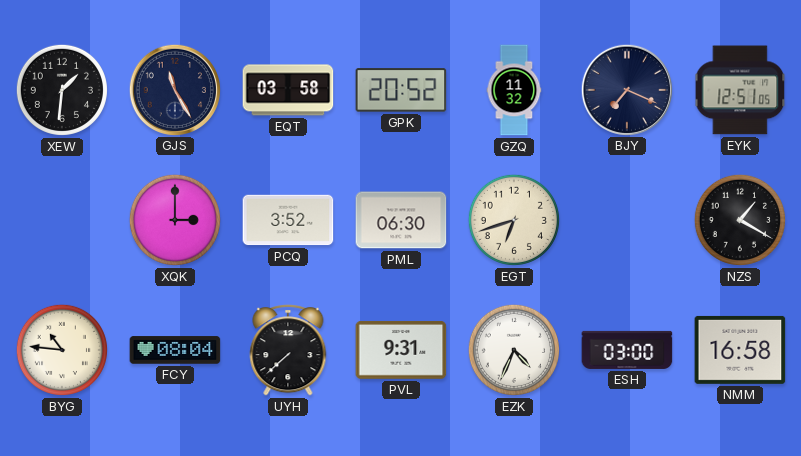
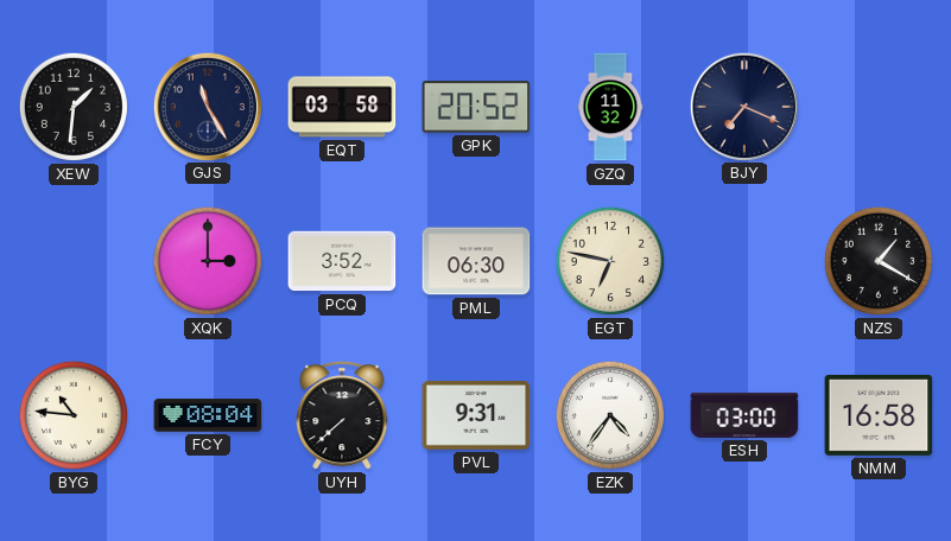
EYK: 12:51 -> none
EGT: 6:42 -> 6:47
EZK: 4:34 -> 4:36
